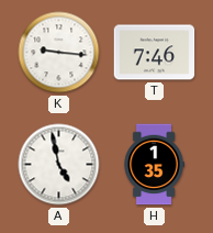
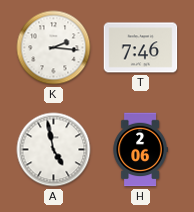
K: 9:16 -> 2:16
H: 1:35 -> 2:06
